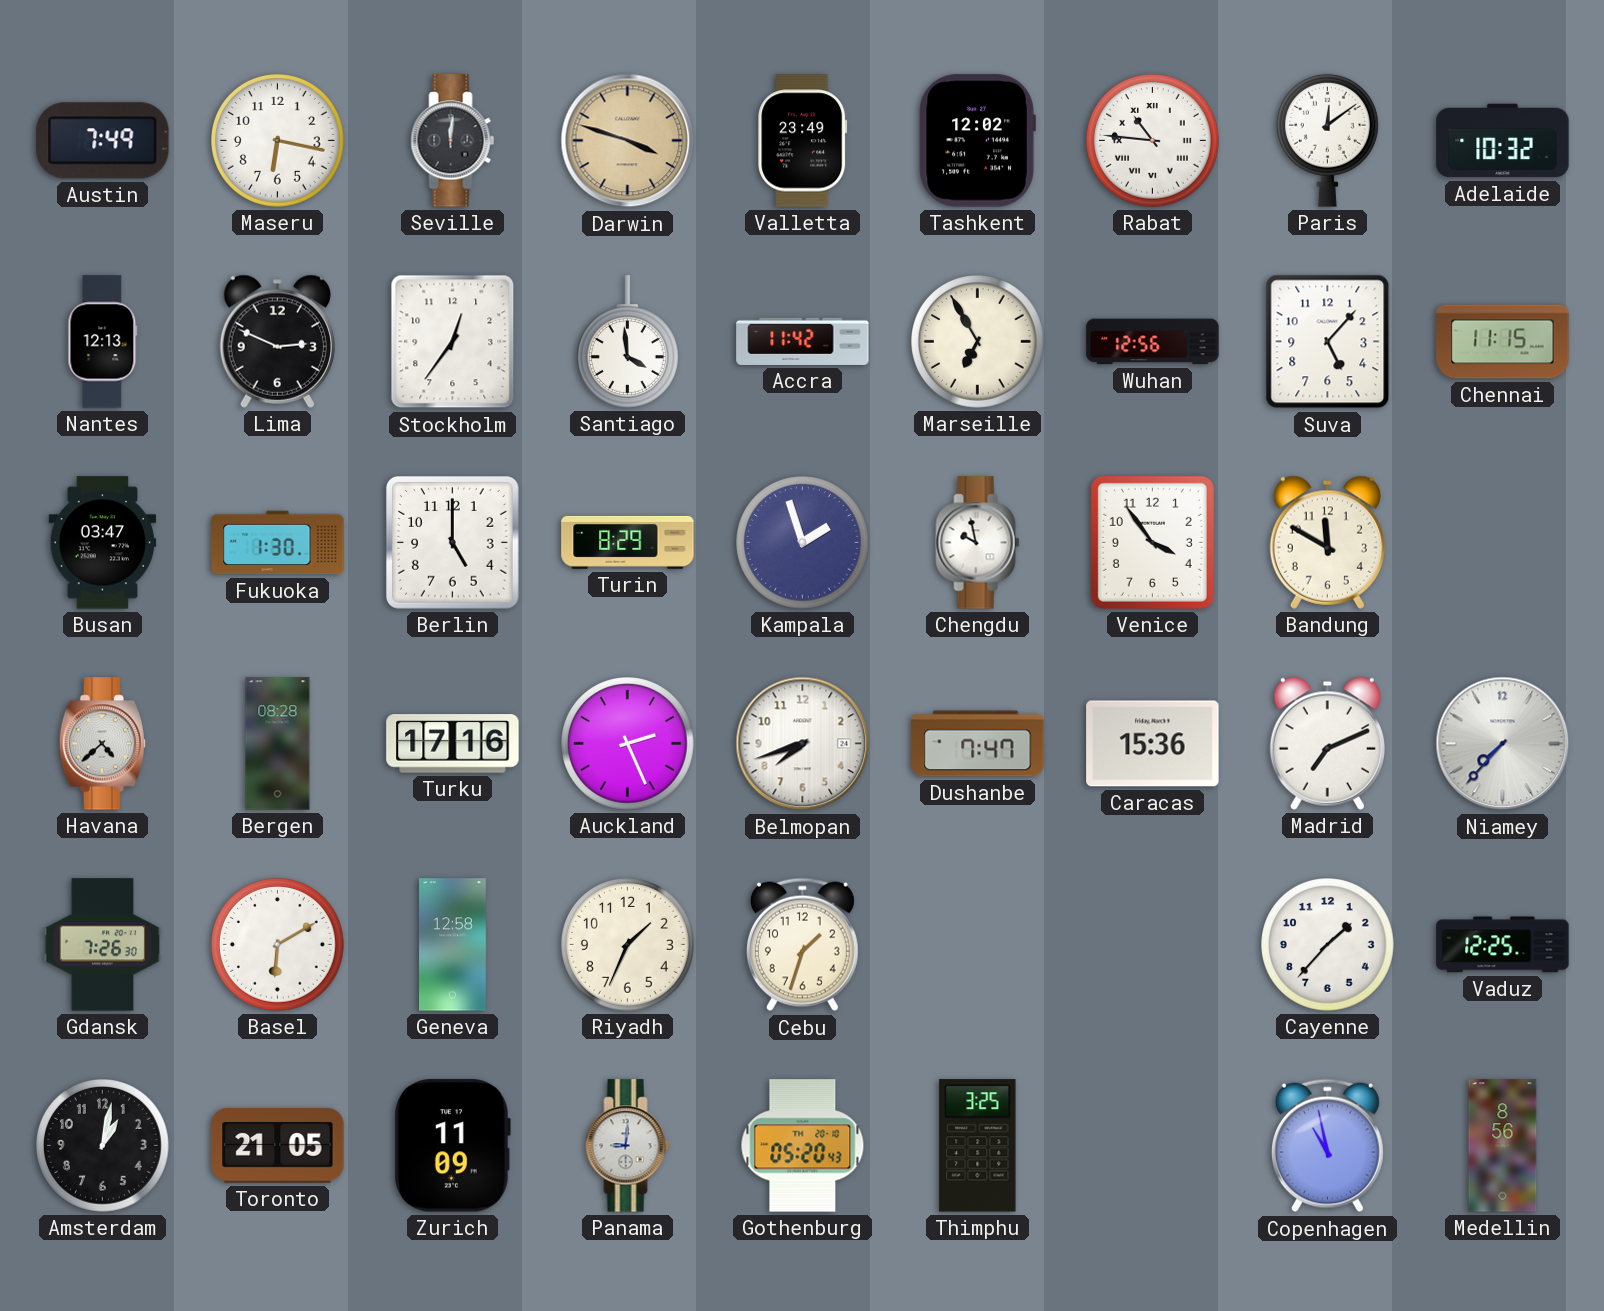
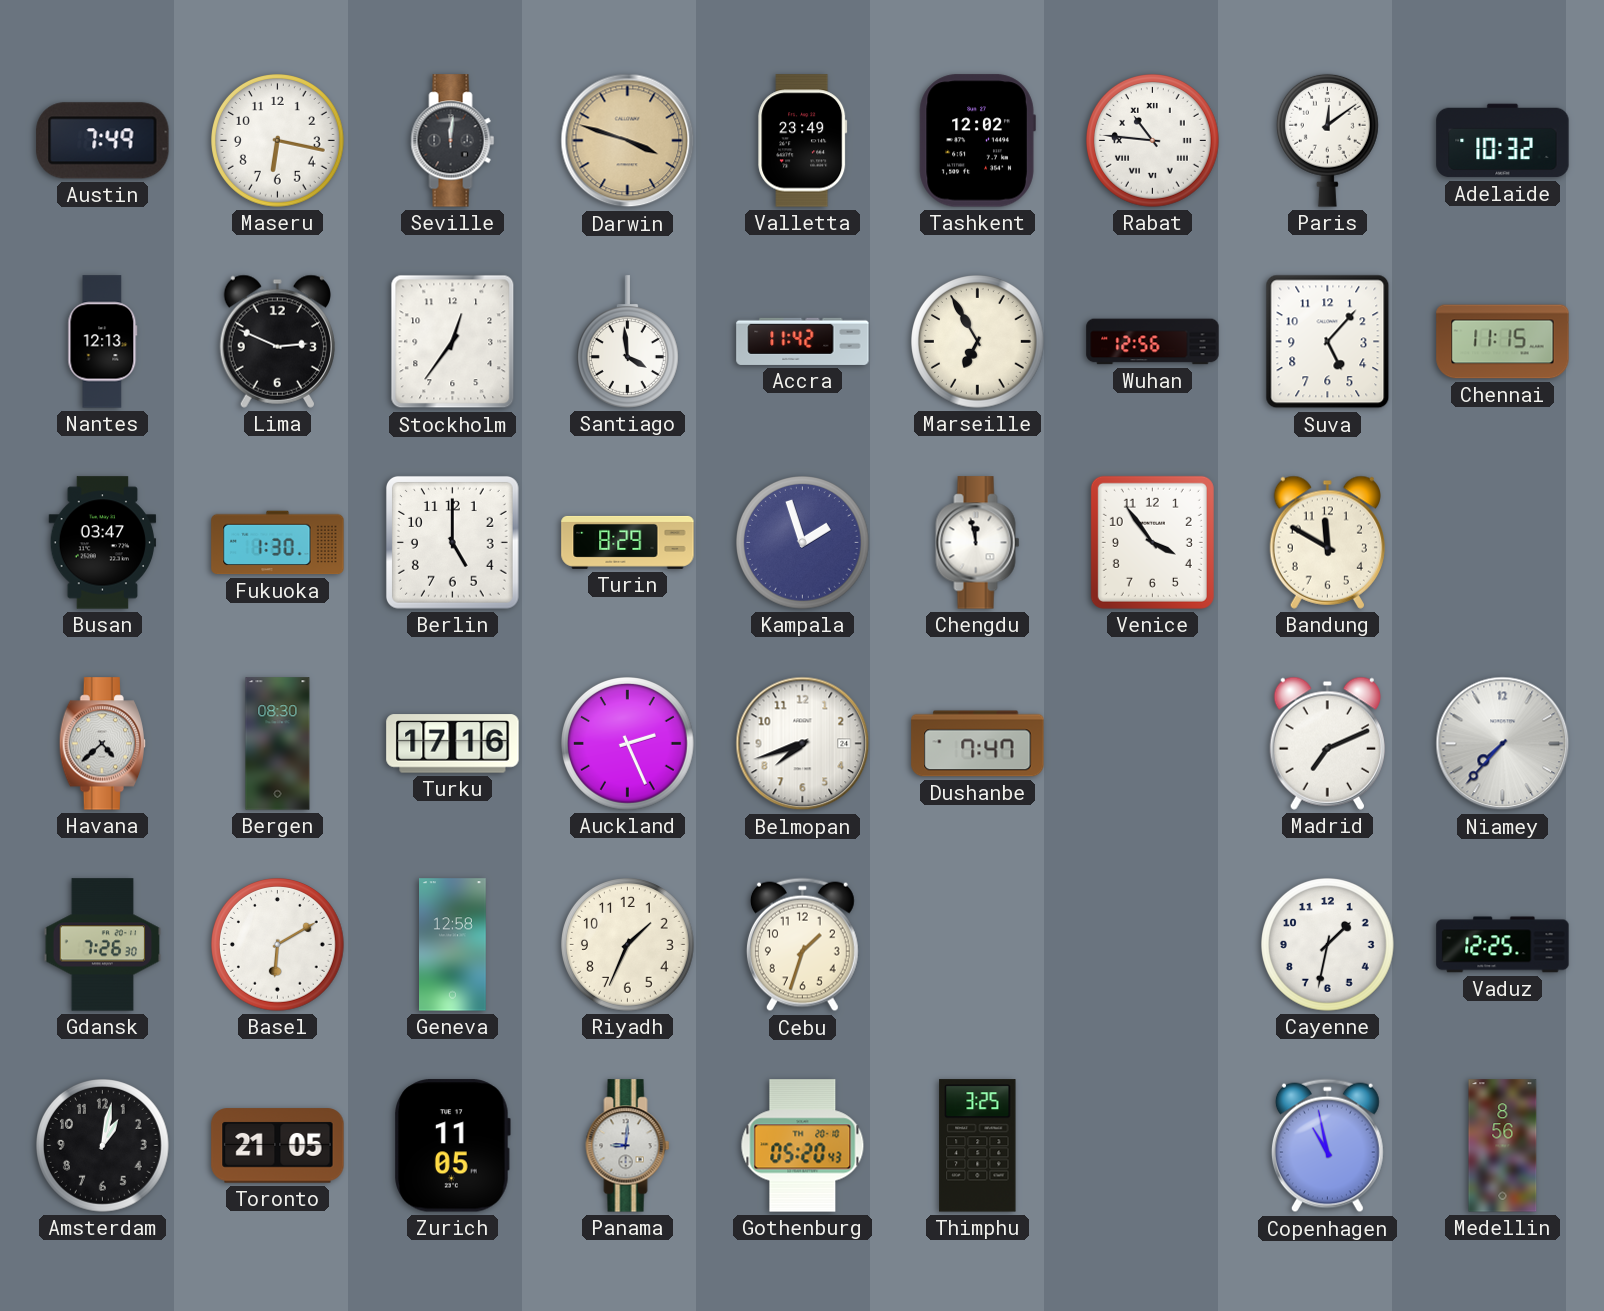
Chengdu: 9:58 -> 11:58
Bergen: 08:28 -> 08:30
Caracas: 15:36 -> none
Cayenne: 1:37 -> 1:32
Zurich: 11:09 -> 11:05
